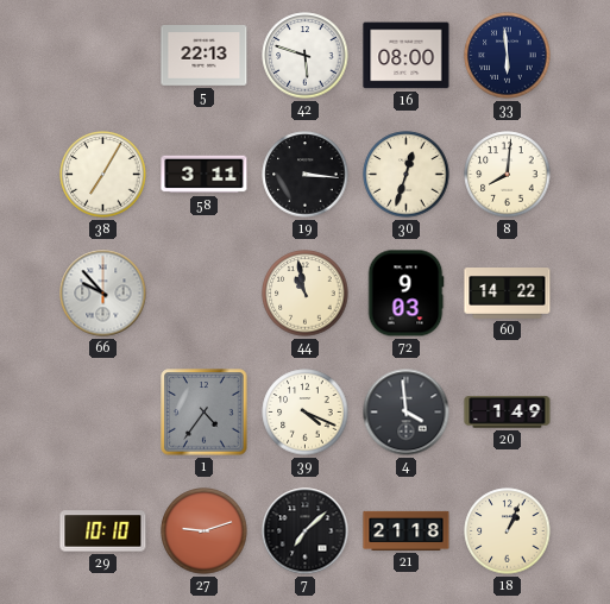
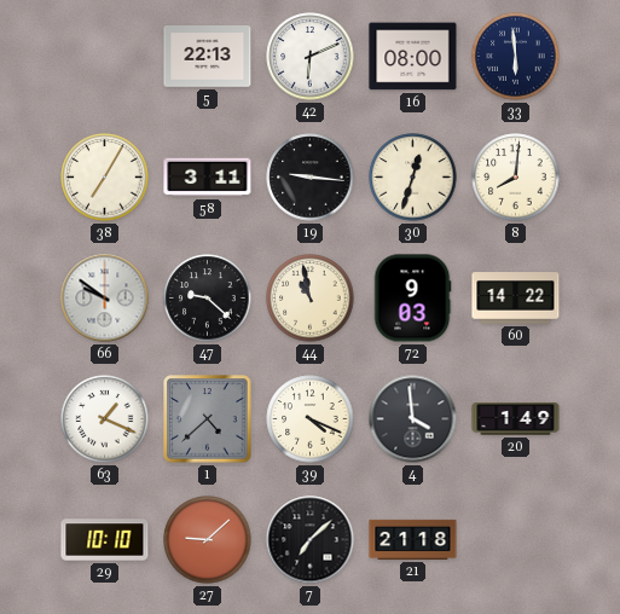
42: 5:48 -> 6:11
19: 3:16 -> 9:16
66: 9:53 -> 9:51
47: none -> 9:22
63: none -> 1:19
1: 4:36 -> 4:38
27: 9:12 -> 9:08
18: 1:04 -> none
